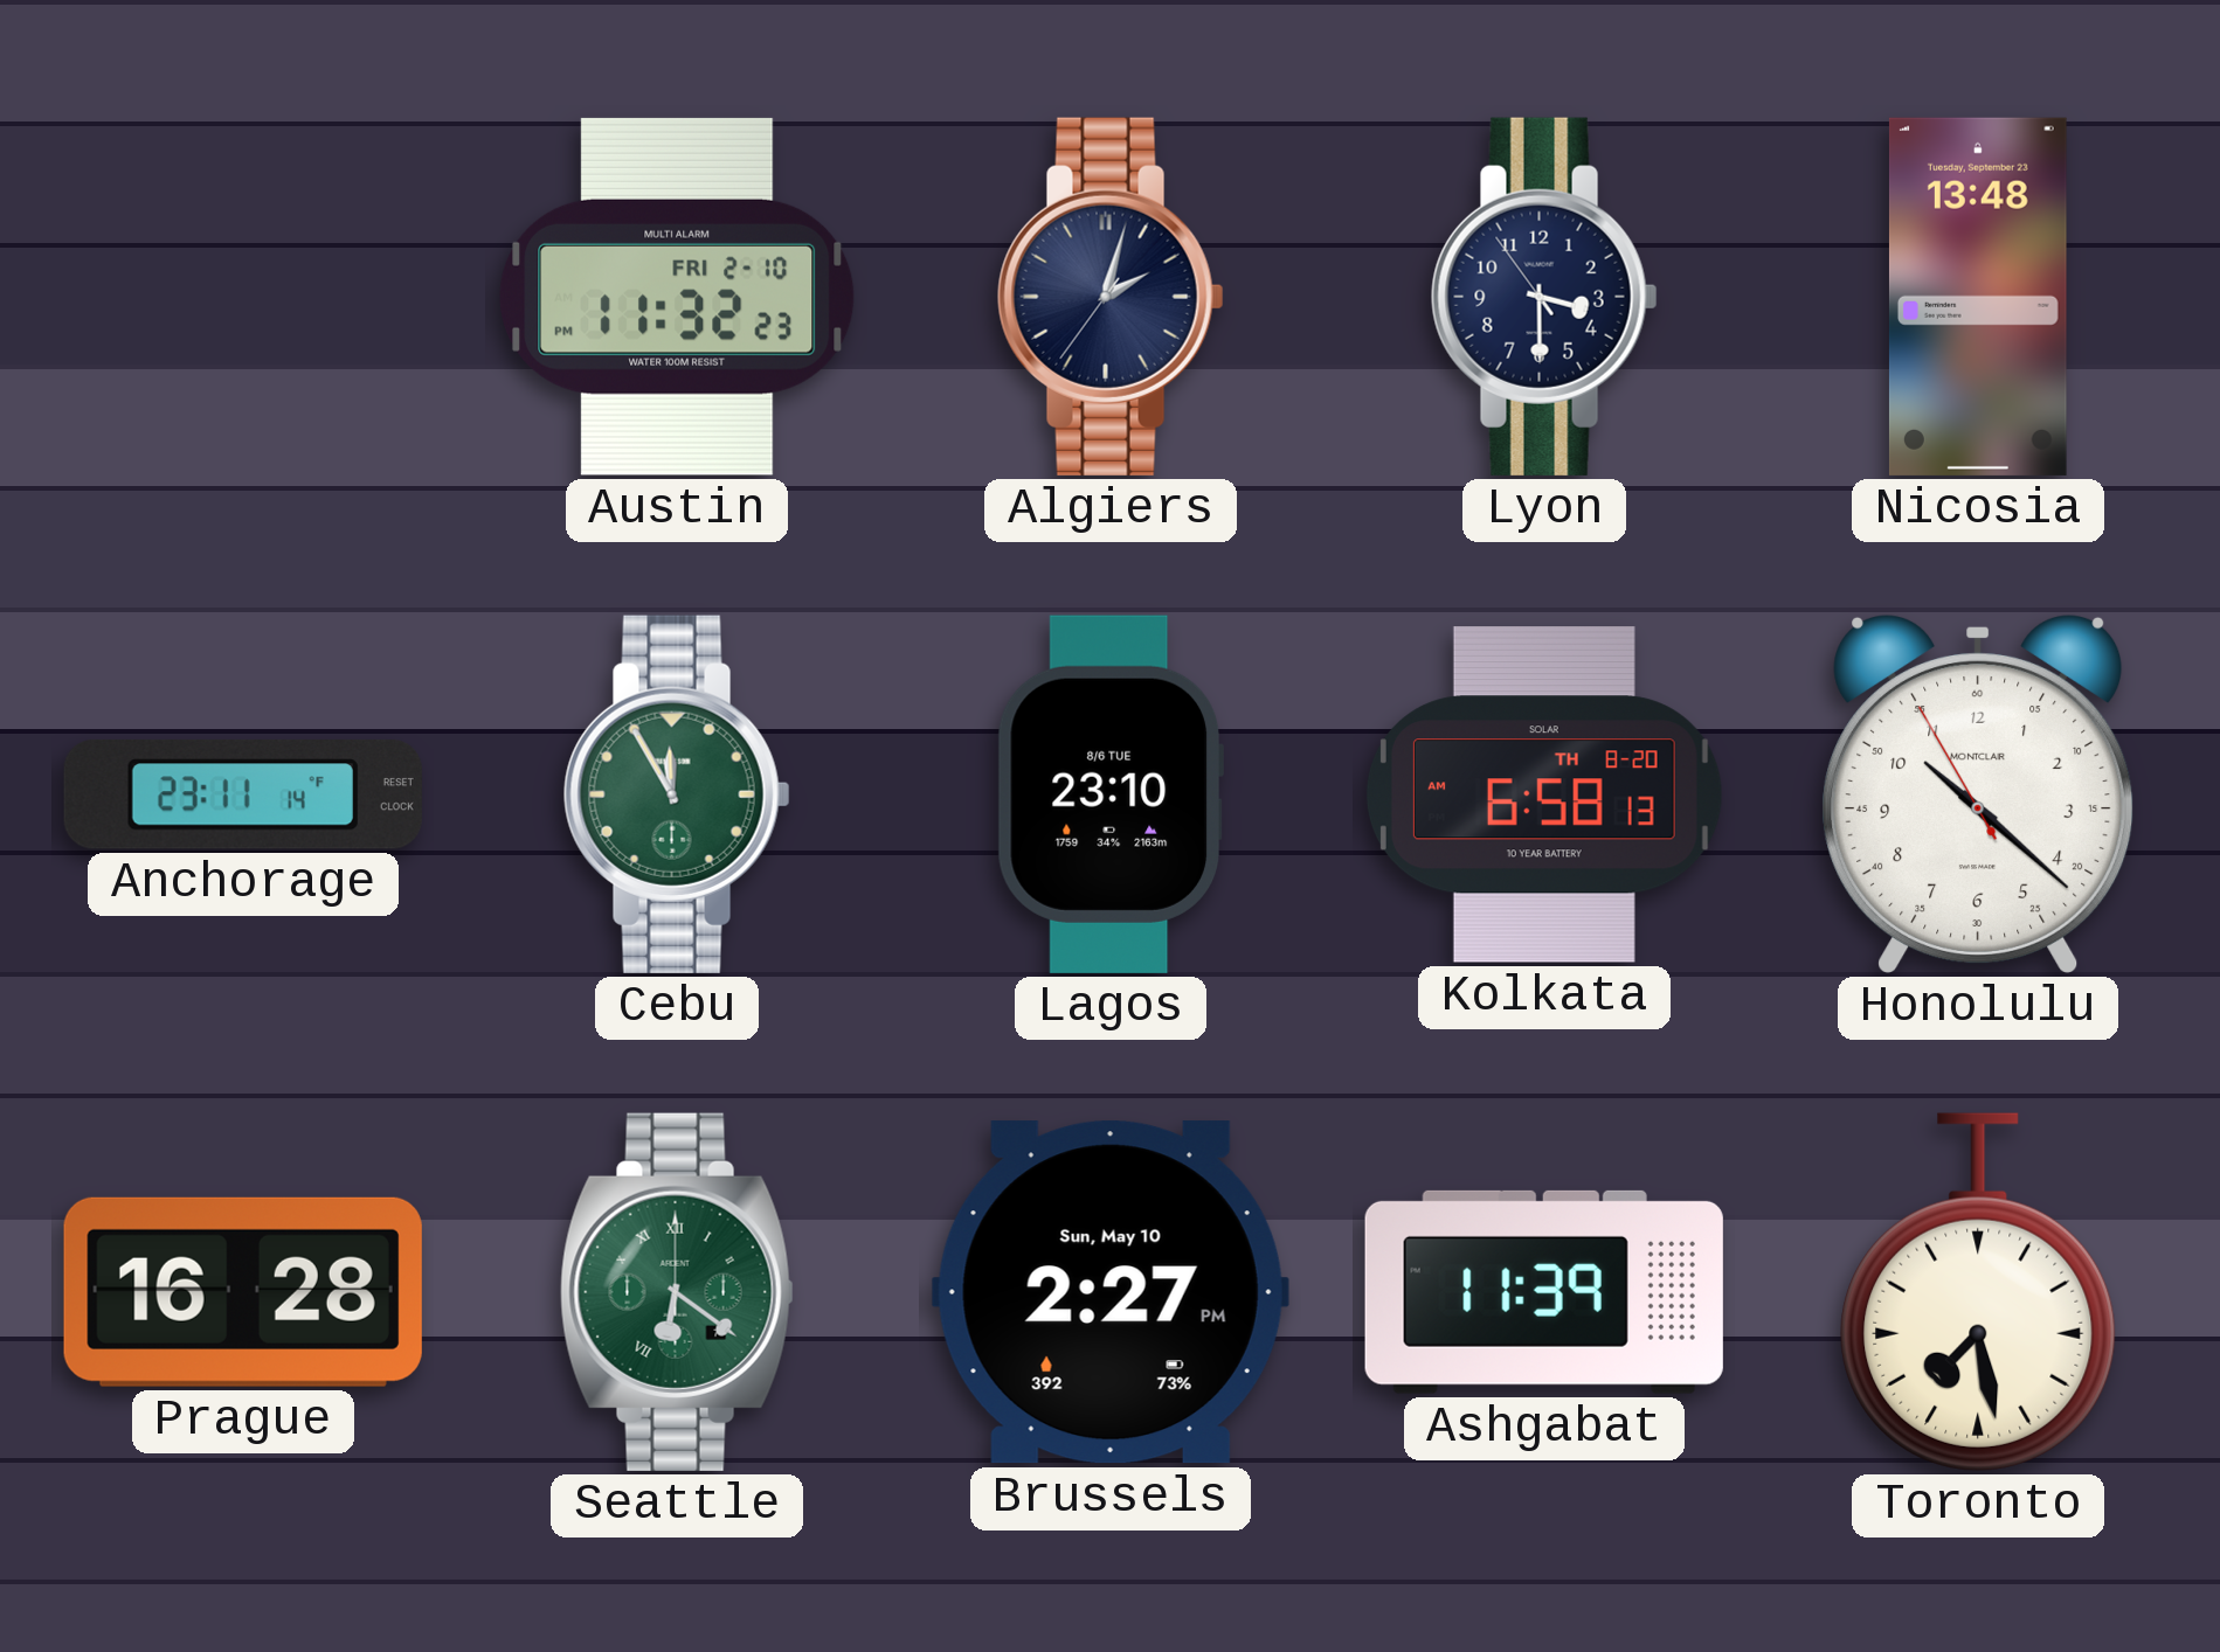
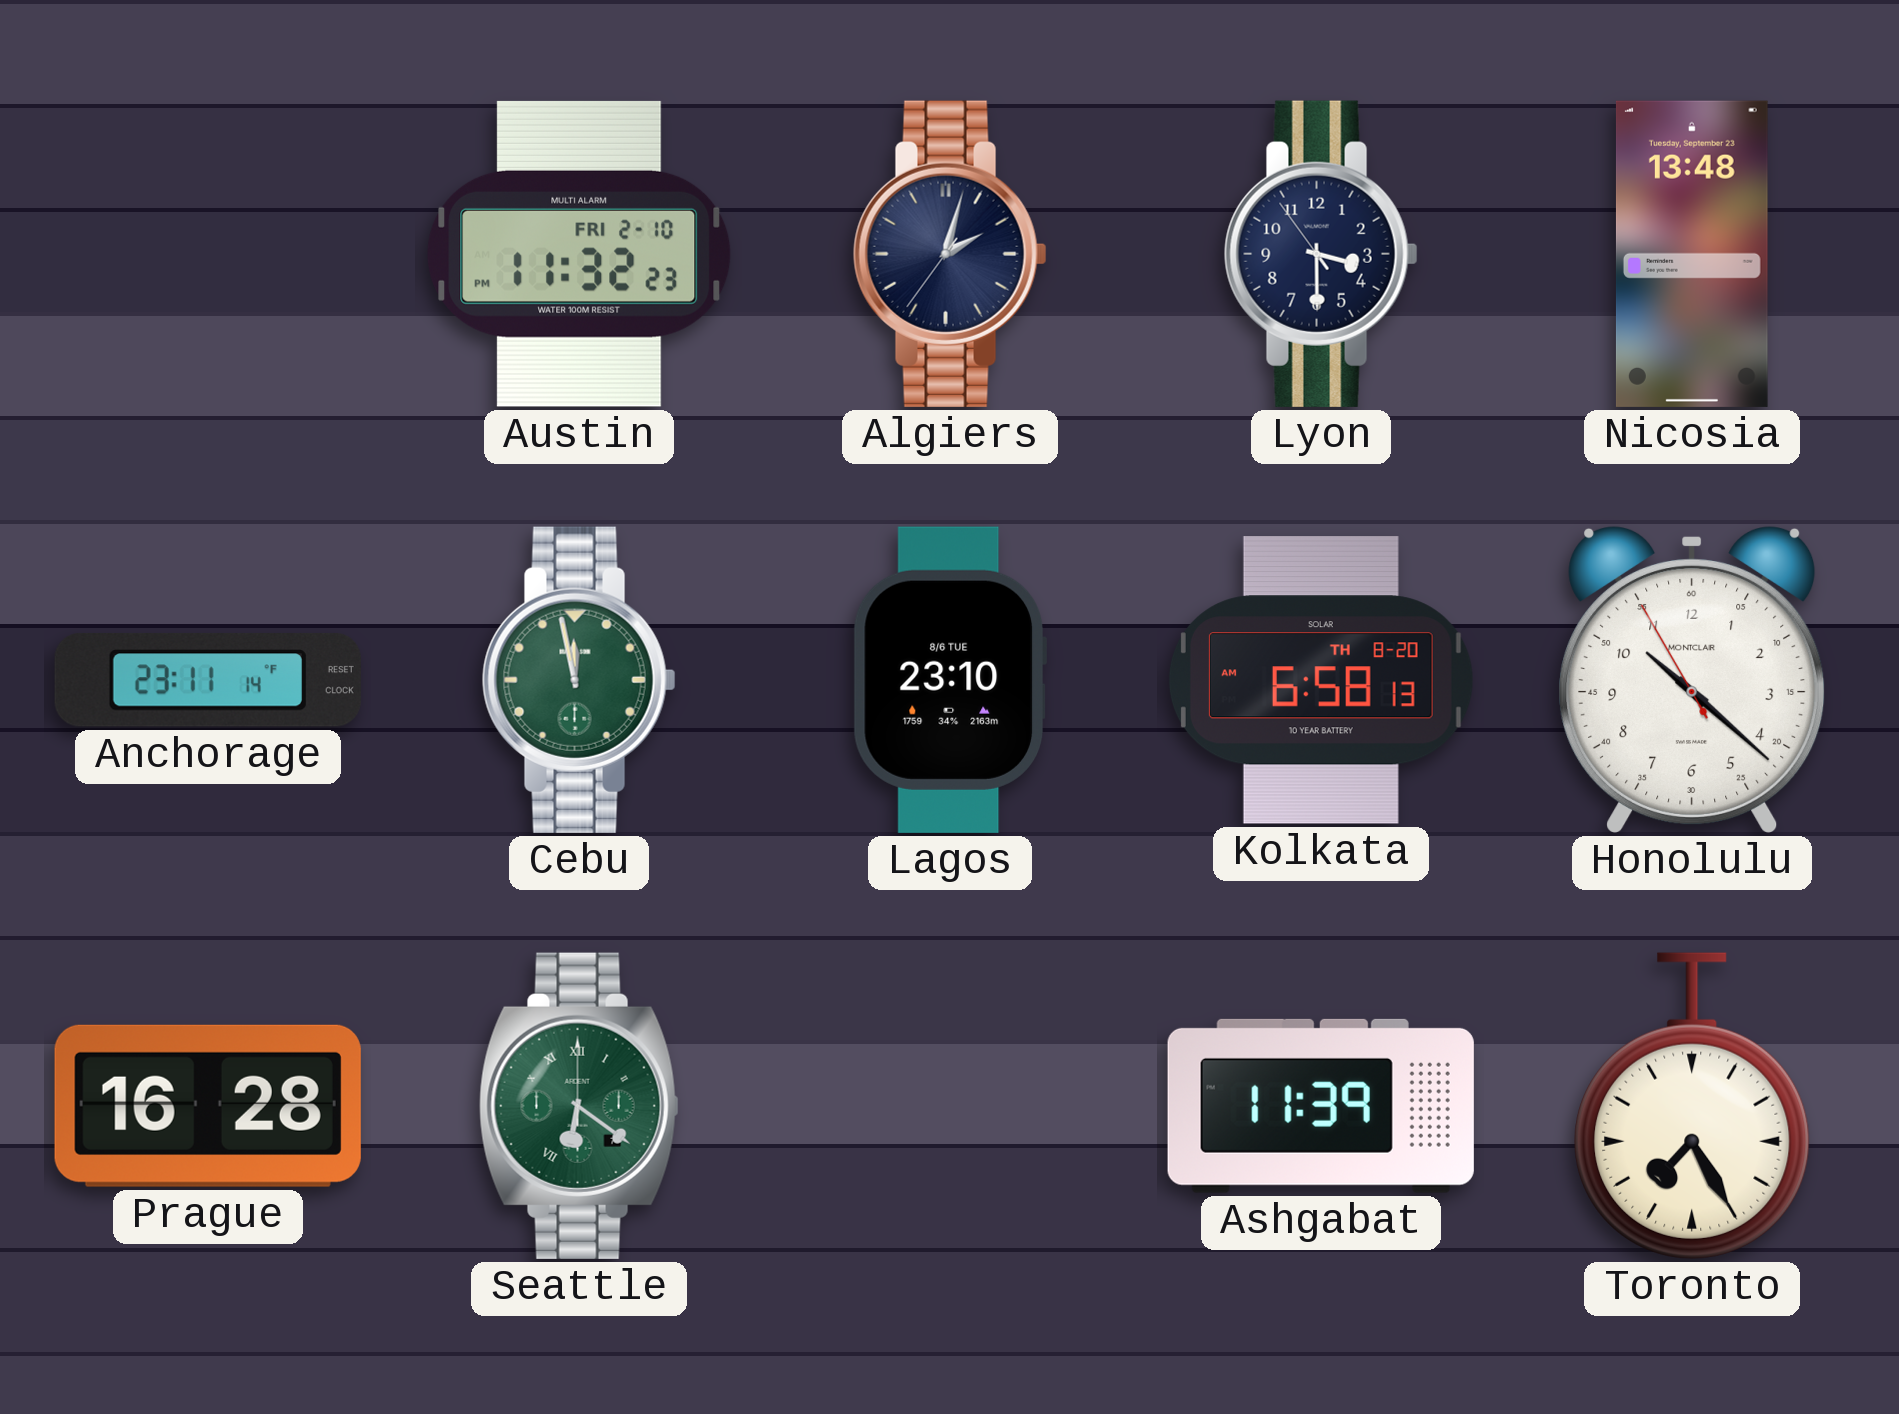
Cebu: 11:55 -> 11:58
Brussels: 2:27 -> none
Toronto: 7:28 -> 7:25
